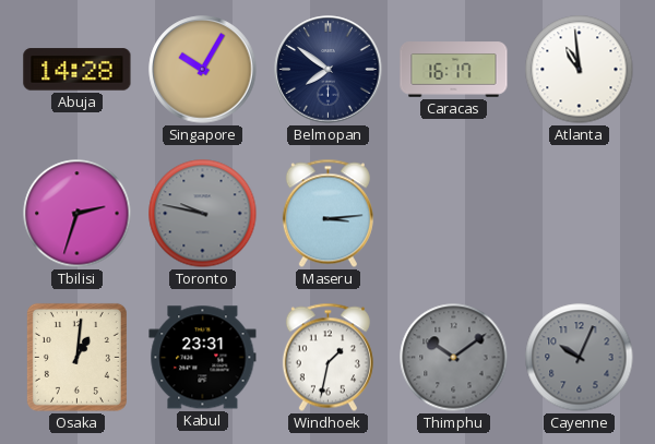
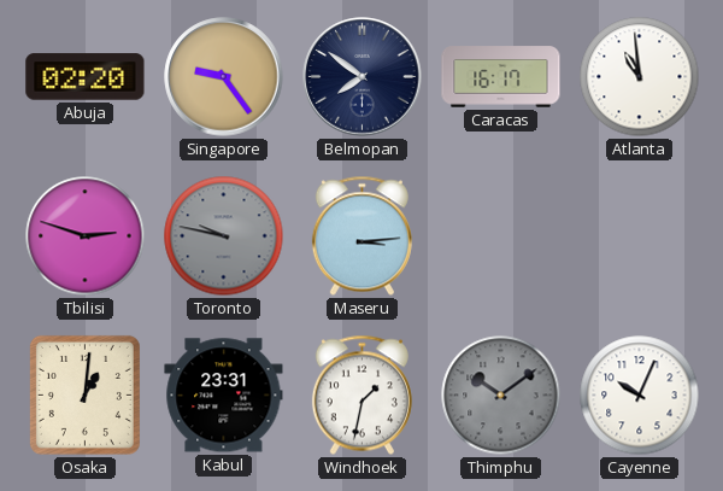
Abuja: 14:28 -> 02:20
Singapore: 10:05 -> 9:24
Tbilisi: 2:33 -> 2:48
Cayenne dial: grey -> white
